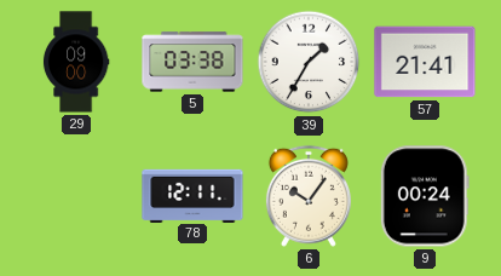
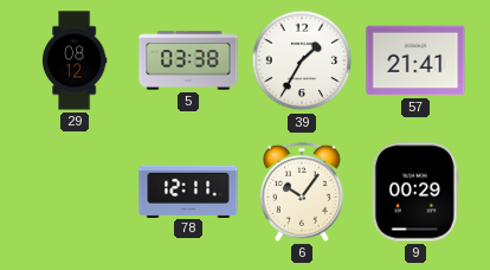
29: 09:00 -> 08:12
9: 00:24 -> 00:29
